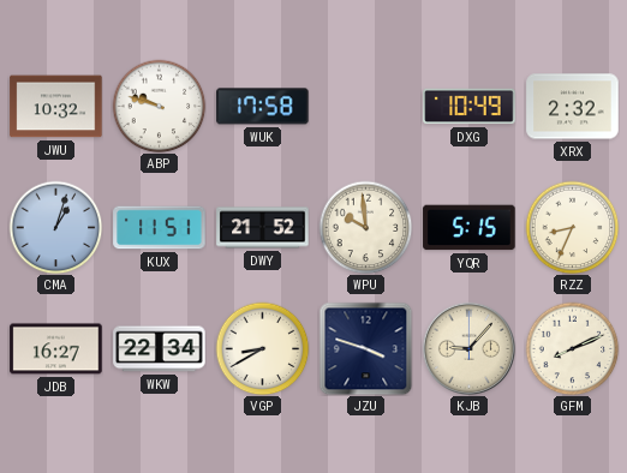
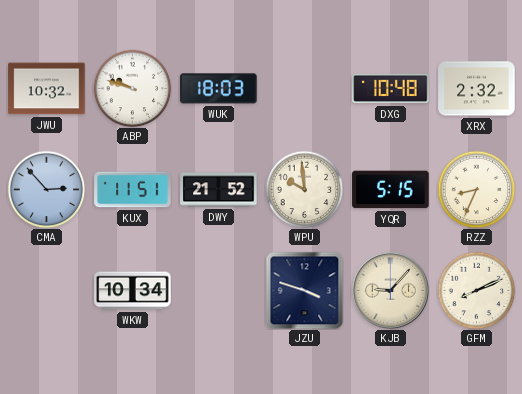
WUK: 17:58 -> 18:03
DXG: 10:49 -> 10:48
CMA: 1:03 -> 2:53
JDB: 16:27 -> none
WKW: 22:34 -> 10:34
VGP: 8:40 -> none
